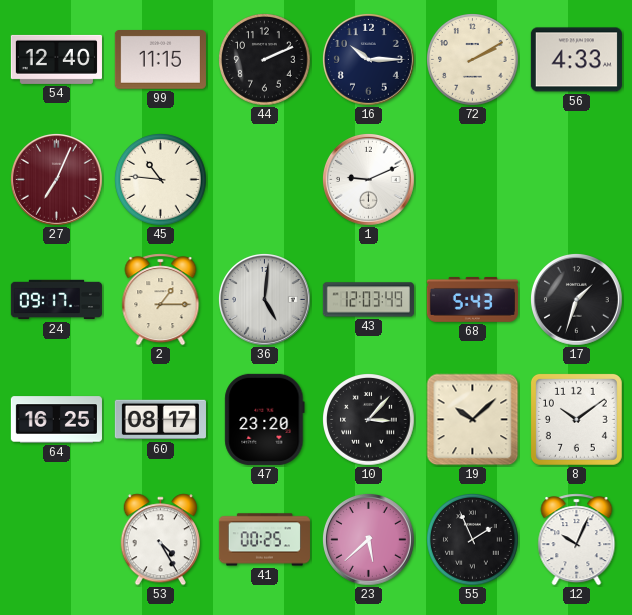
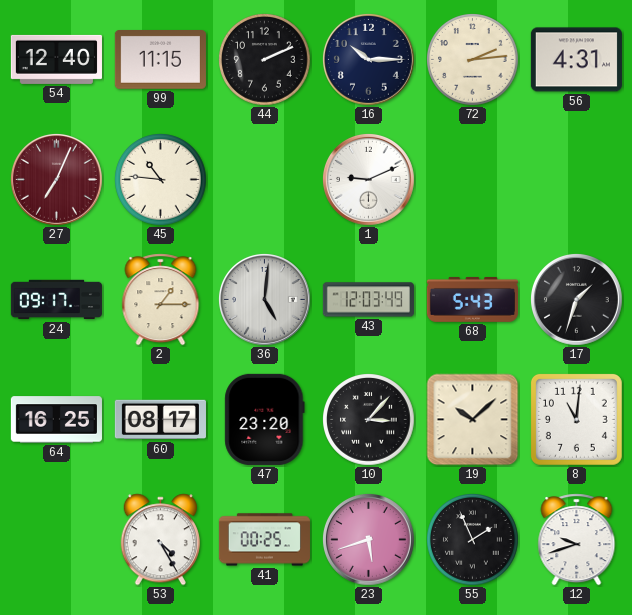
72: 2:10 -> 2:14
56: 4:33 -> 4:31
8: 10:09 -> 11:01
23: 5:38 -> 5:42
12: 10:04 -> 9:42
